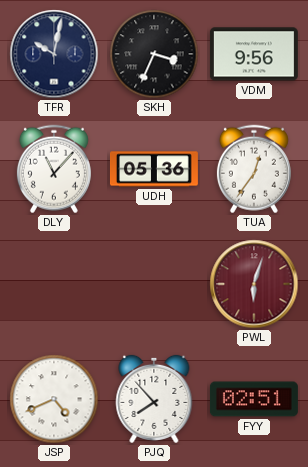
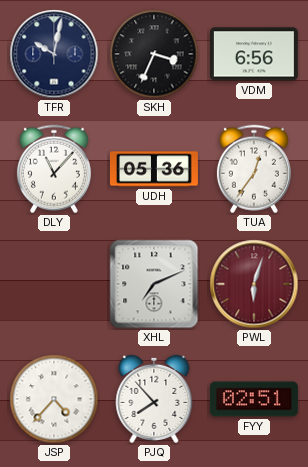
VDM: 9:56 -> 6:56
XHL: none -> 7:11
JSP: 4:41 -> 4:37
